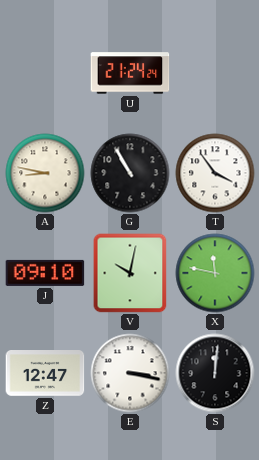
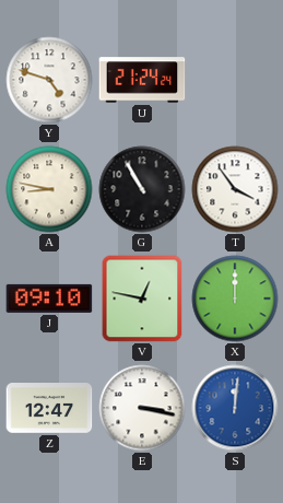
Y: none -> 4:48
V: 10:02 -> 12:47
X: 11:47 -> 12:00
S dial: black -> blue
